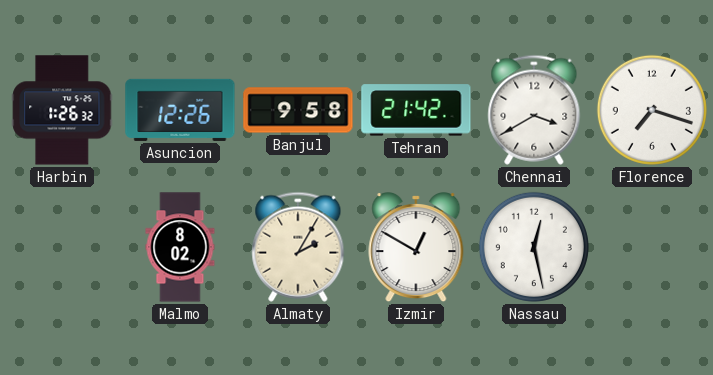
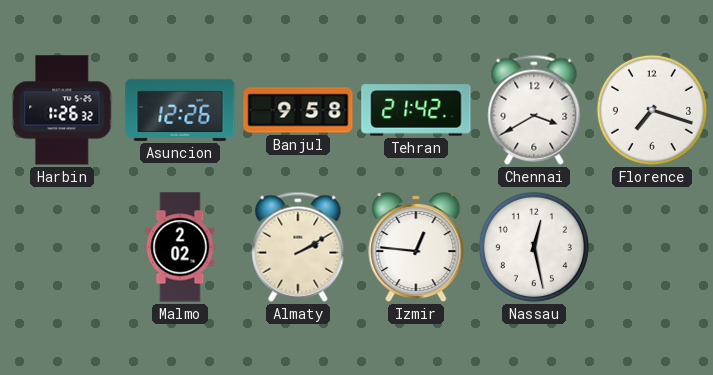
Malmo: 8:02 -> 2:02
Almaty: 2:05 -> 2:10
Izmir: 12:50 -> 12:46
